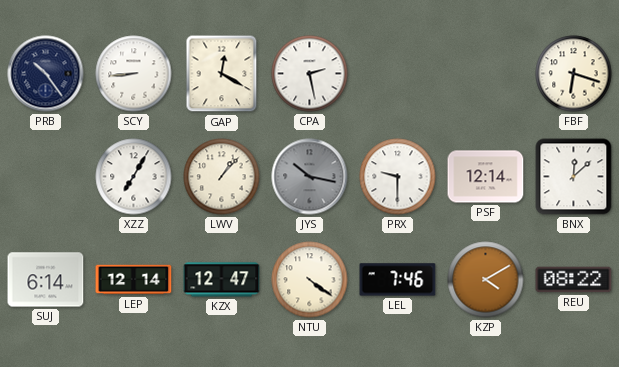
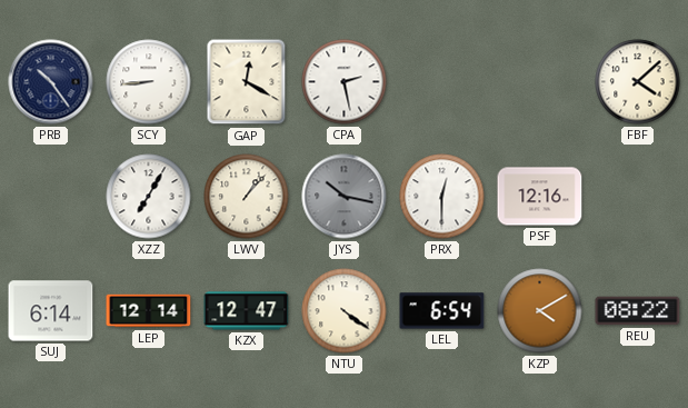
FBF: 6:18 -> 4:08
PRX: 9:30 -> 12:30
PSF: 12:14 -> 12:16
BNX: 12:08 -> none
LEL: 7:46 -> 6:54
